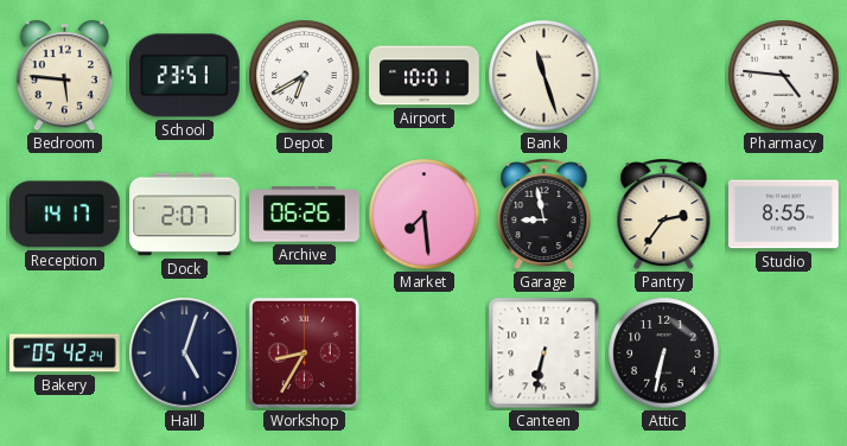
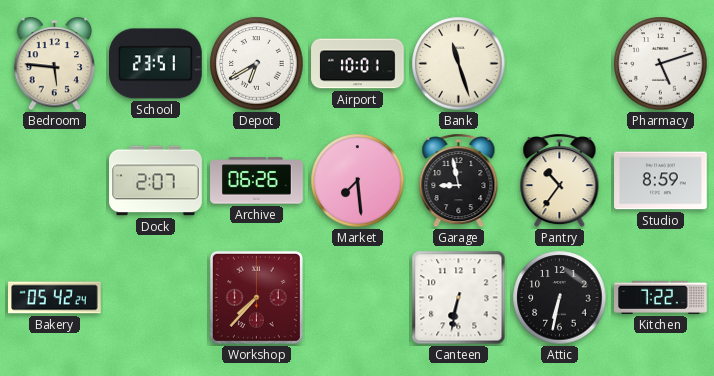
Pharmacy: 4:46 -> 5:12
Reception: 14:17 -> none
Pantry: 2:36 -> 10:36
Studio: 8:55 -> 8:59
Hall: 5:03 -> none
Workshop: 8:35 -> 7:37
Kitchen: none -> 7:22
